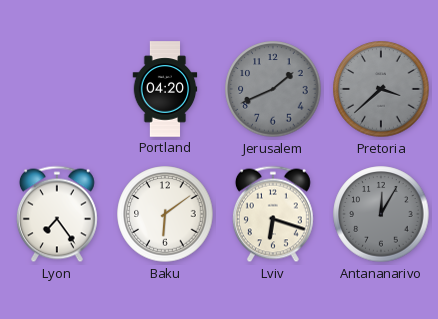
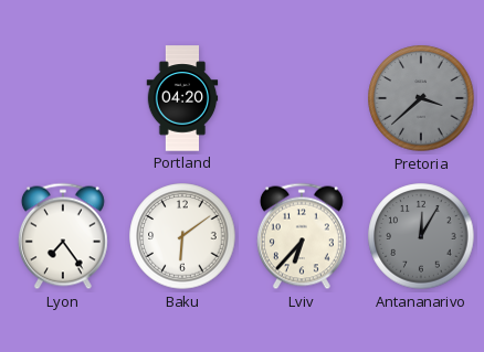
Jerusalem: 1:41 -> none
Lviv: 6:18 -> 6:37
